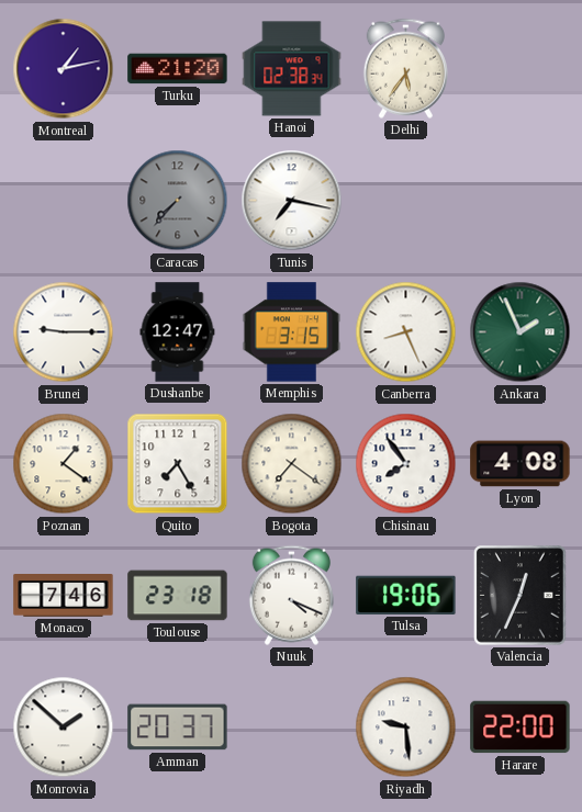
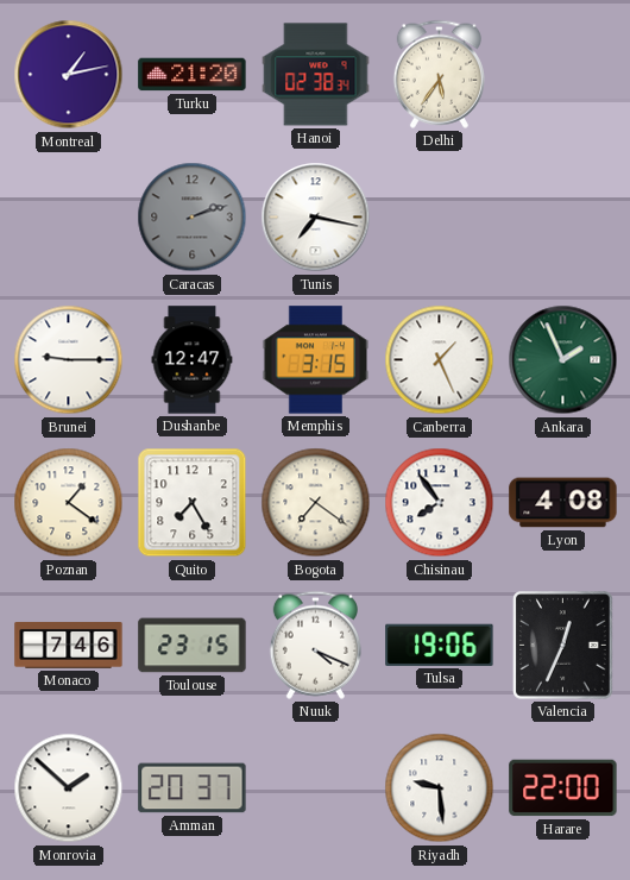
Caracas: 7:37 -> 2:12
Canberra: 8:26 -> 1:26
Toulouse: 23:18 -> 23:15
